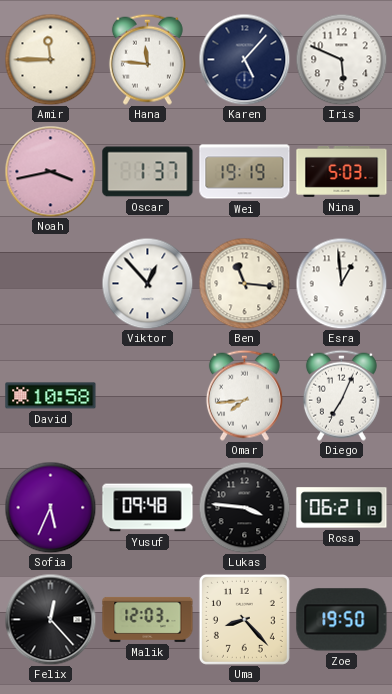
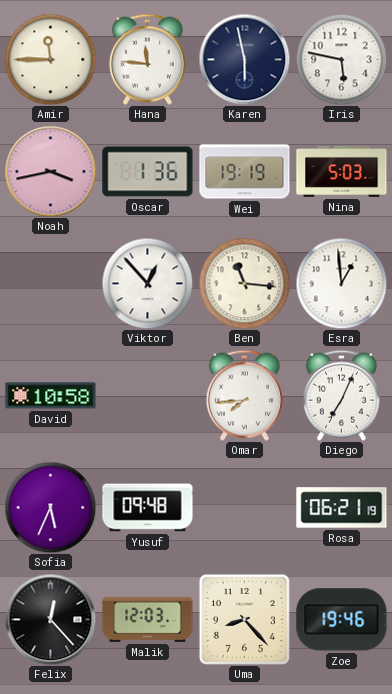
Karen: 5:07 -> 5:58
Iris: 5:49 -> 5:47
Oscar: 1:37 -> 1:36
Lukas: 3:46 -> none
Zoe: 19:50 -> 19:46
